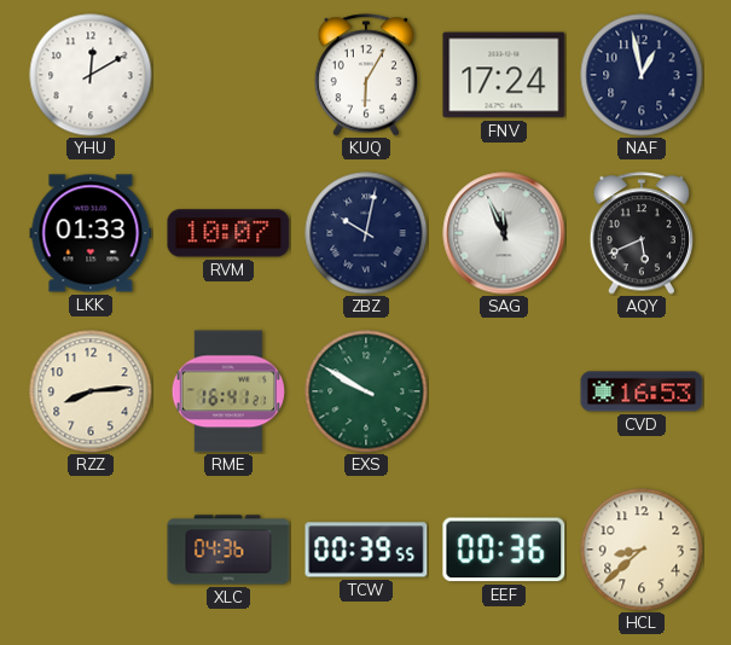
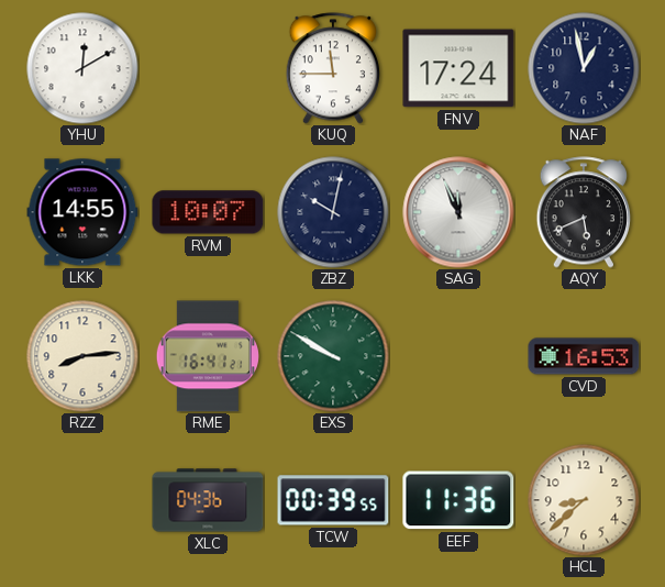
KUQ: 6:05 -> 11:45
LKK: 01:33 -> 14:55
EEF: 00:36 -> 11:36
